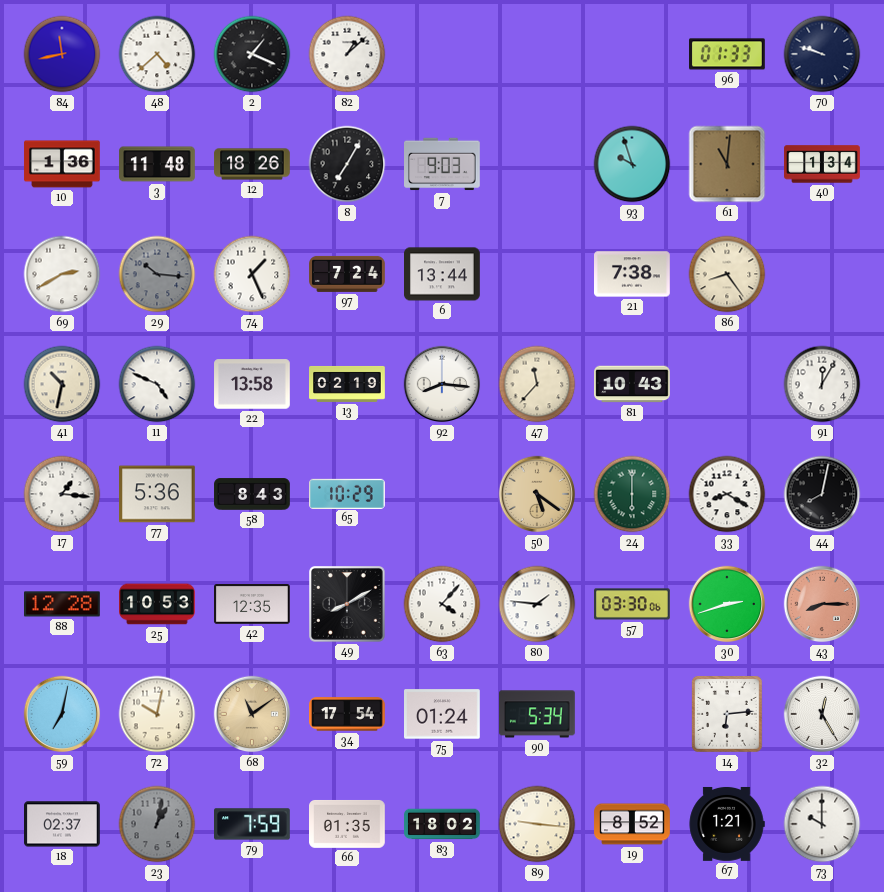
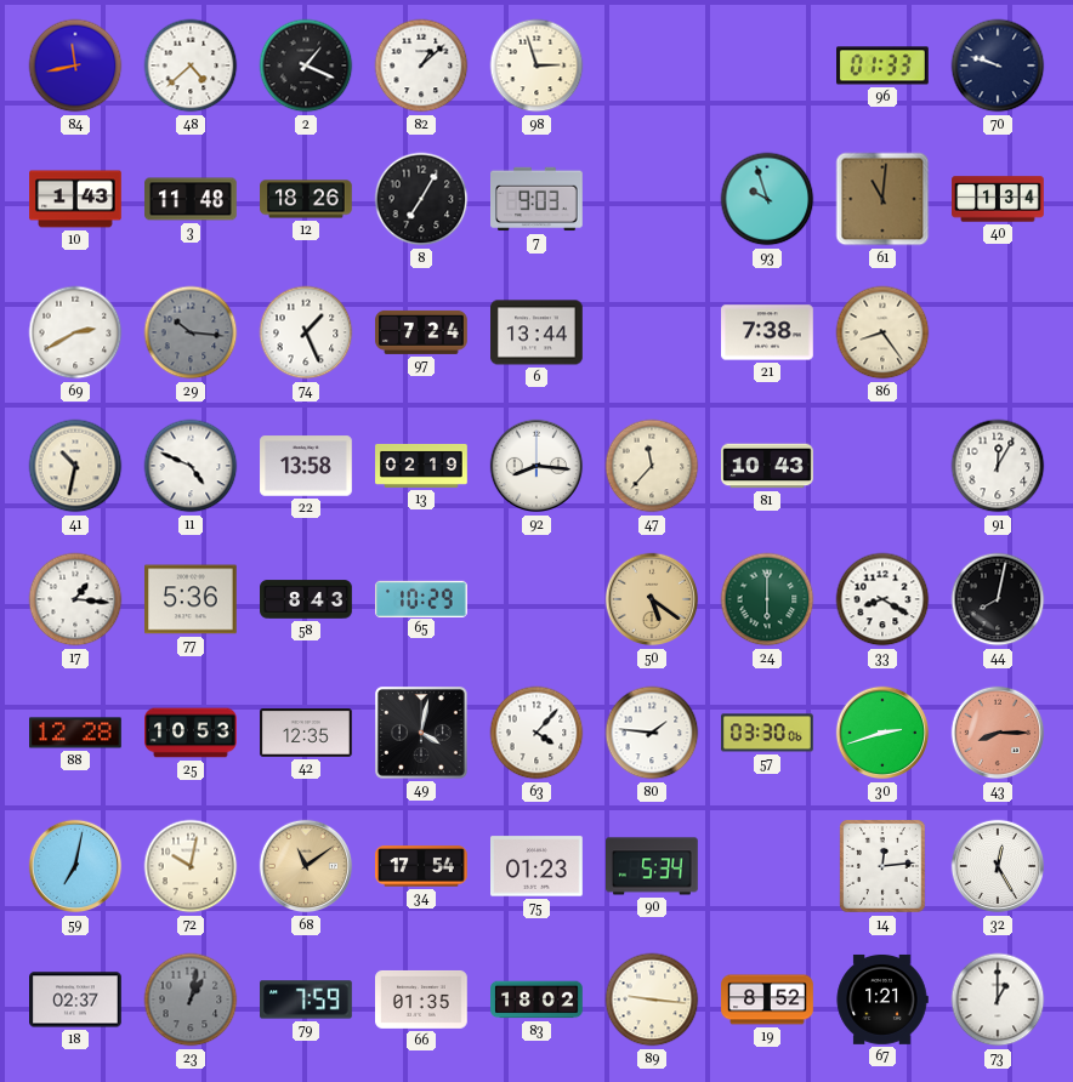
98: none -> 2:57
10: 1:36 -> 1:43
49: 8:10 -> 4:02
75: 01:24 -> 01:23
14: 6:14 -> 12:14
73: 10:00 -> 1:00
